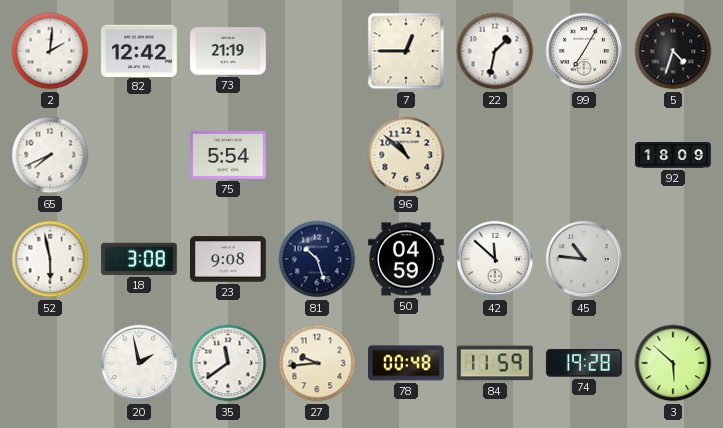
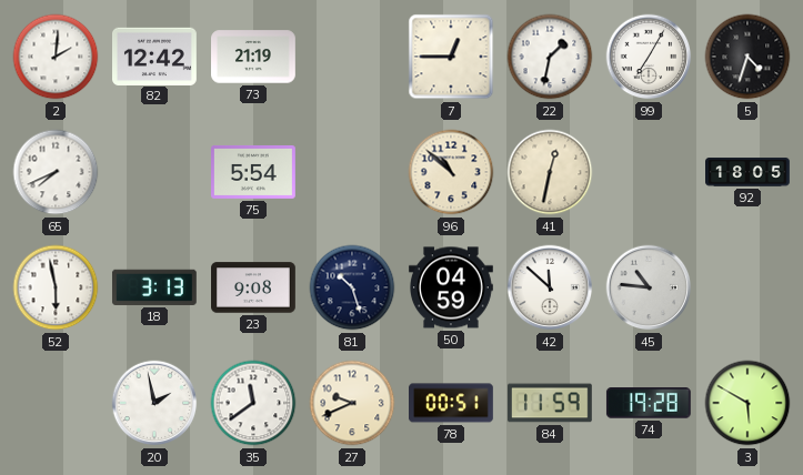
41: none -> 12:32
92: 18:09 -> 18:05
18: 3:08 -> 3:13
27: 9:44 -> 9:41
78: 00:48 -> 00:51
3: 5:52 -> 5:50
